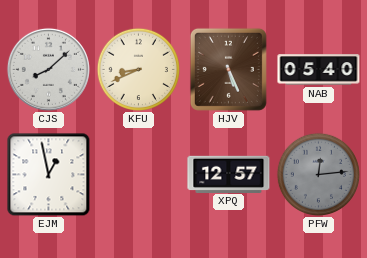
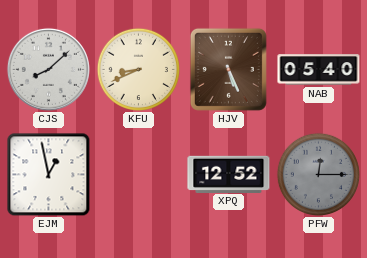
XPQ: 12:57 -> 12:52
PFW: 12:14 -> 12:15
